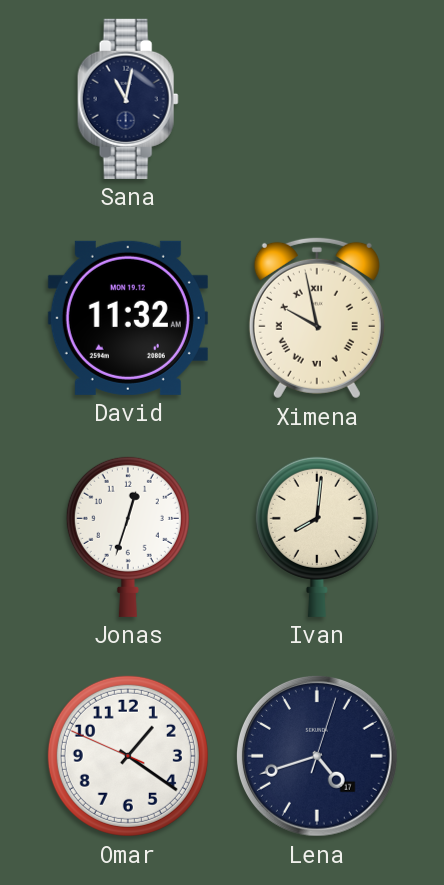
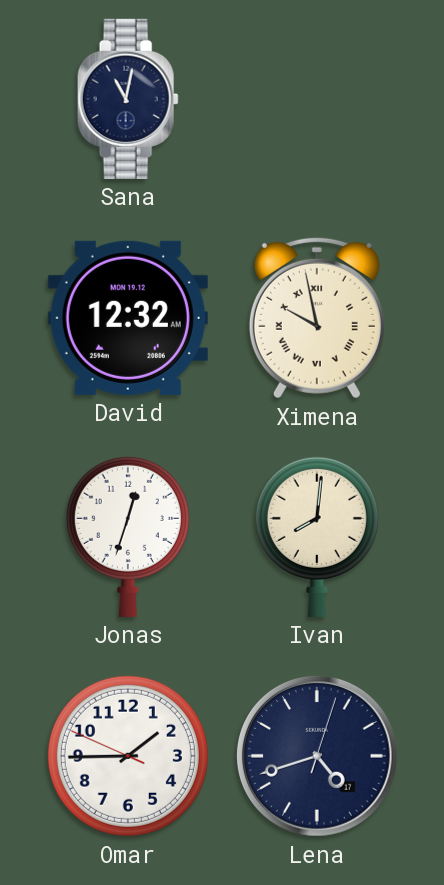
David: 11:32 -> 12:32
Omar: 1:20 -> 1:44
